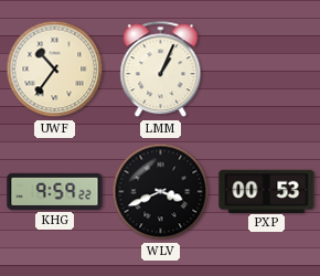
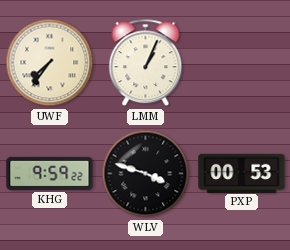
UWF: 10:36 -> 7:36
WLV: 3:41 -> 3:48
